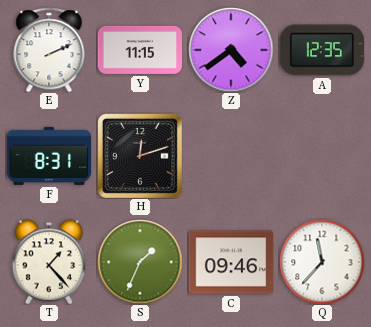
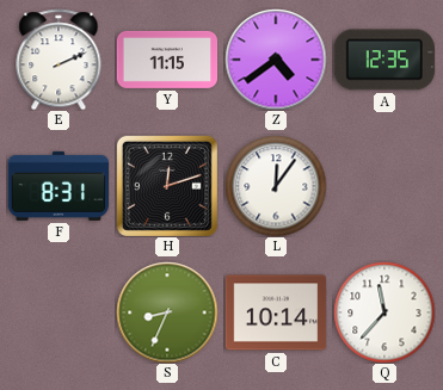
L: none -> 12:06
T: 1:23 -> none
S: 1:34 -> 8:34
C: 09:46 -> 10:14
